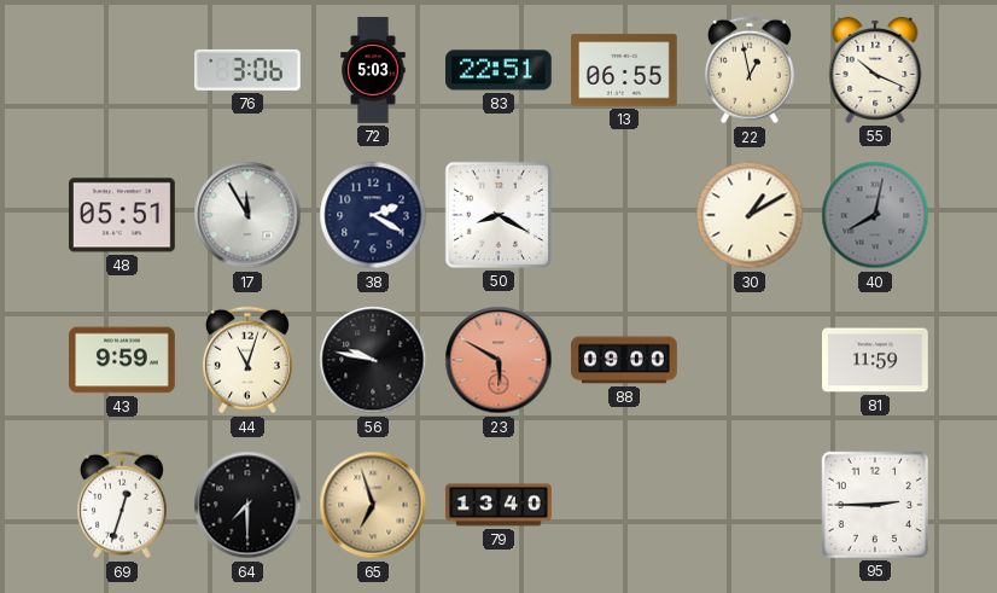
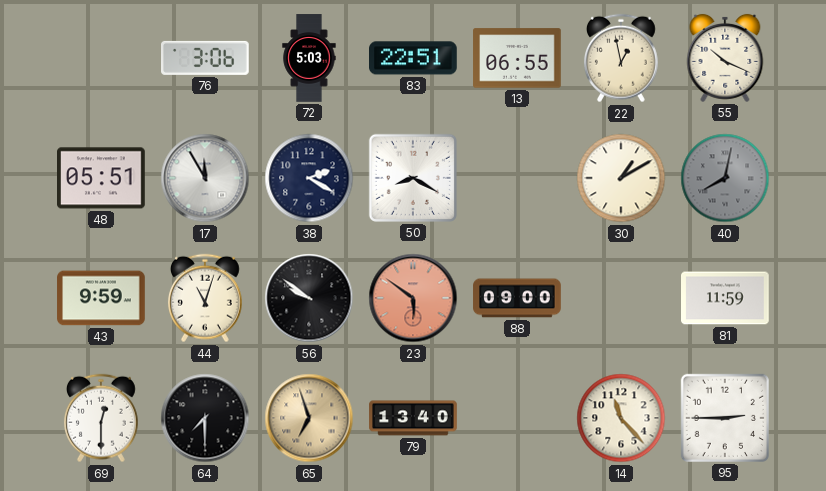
56: 9:47 -> 9:51
23: 5:50 -> 5:51
69: 12:33 -> 12:30
14: none -> 11:23
